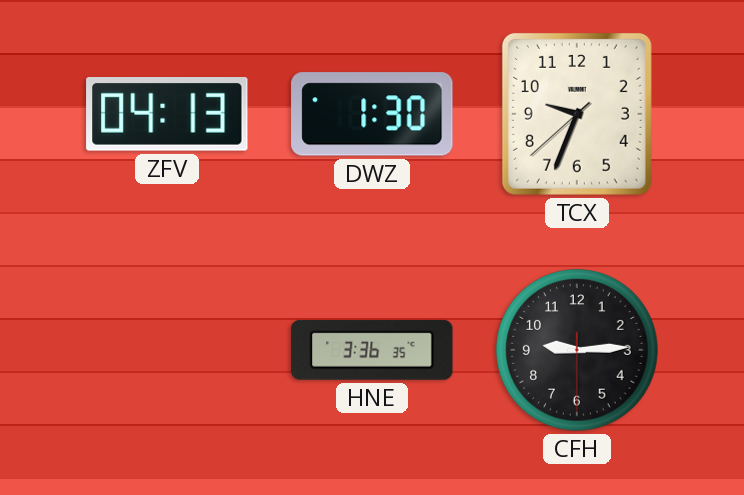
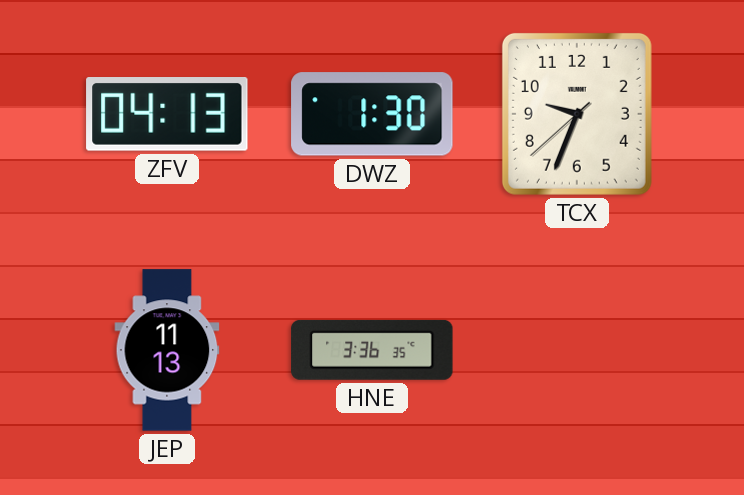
JEP: none -> 11:13
CFH: 9:14 -> none
